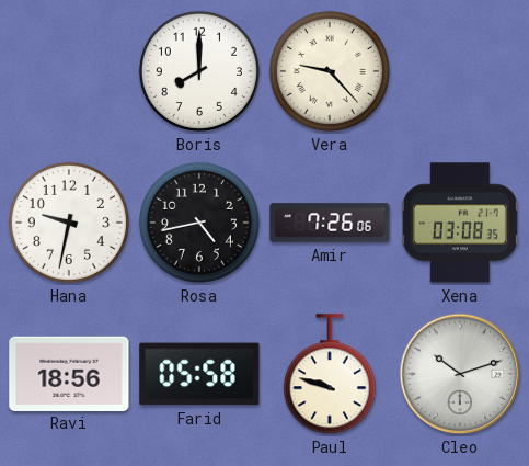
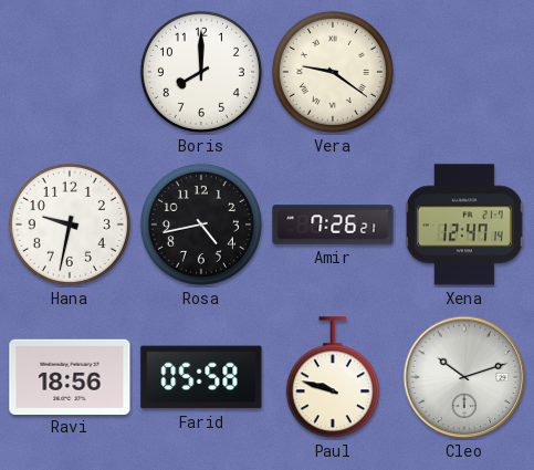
Vera: 9:23 -> 9:21
Amir: 7:26:06 -> 7:26:21
Xena: 03:08 -> 12:47
